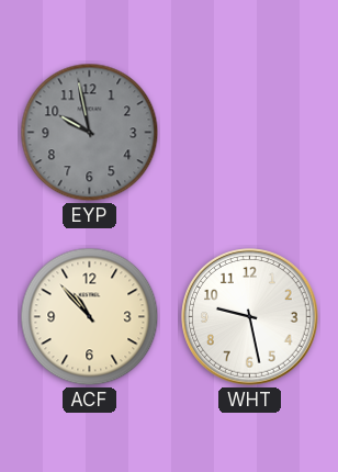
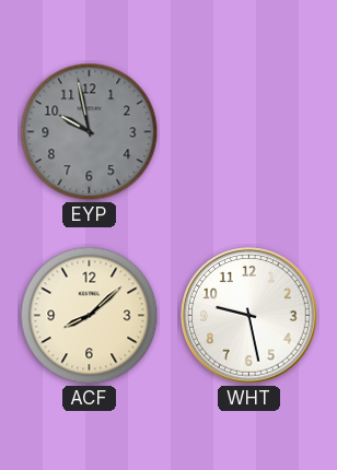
ACF: 10:53 -> 8:08
